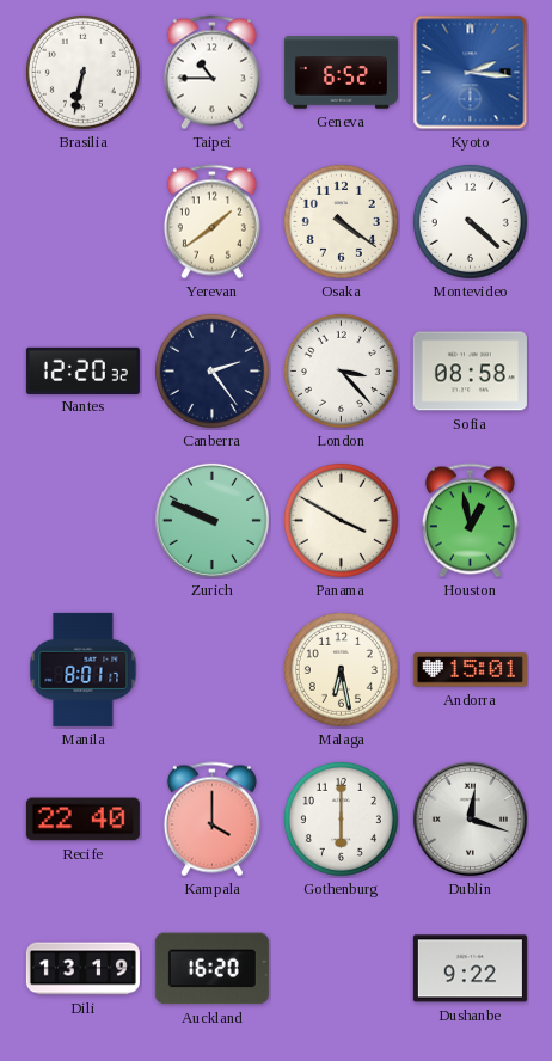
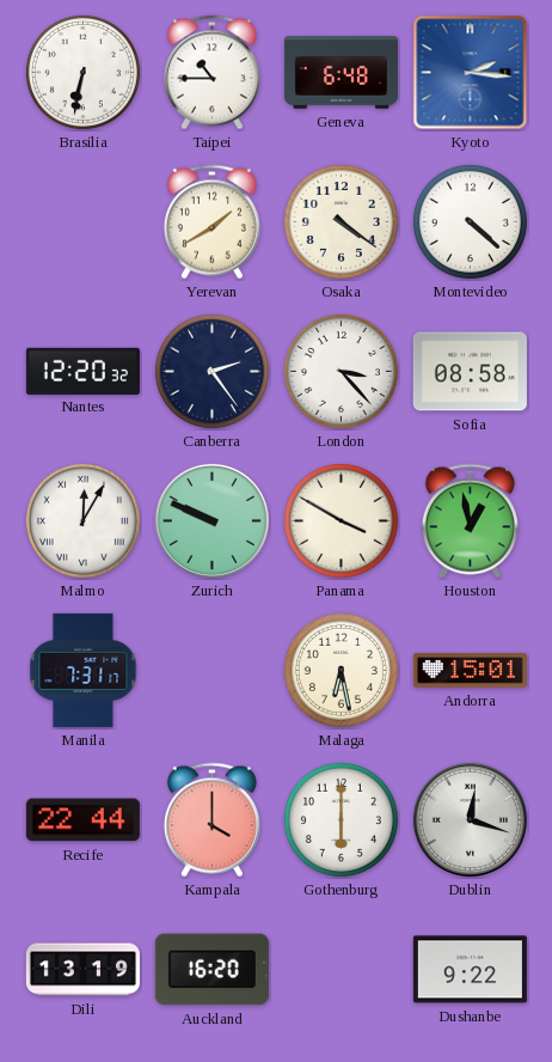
Geneva: 6:52 -> 6:48
Yerevan: 1:39 -> 1:40
Malmo: none -> 12:05
Manila: 8:01 -> 7:31
Recife: 22:40 -> 22:44
